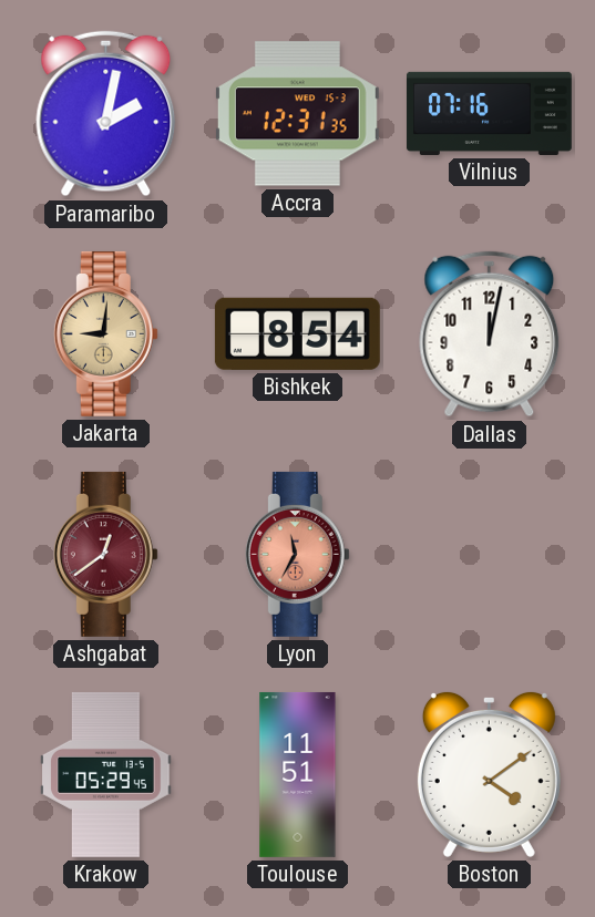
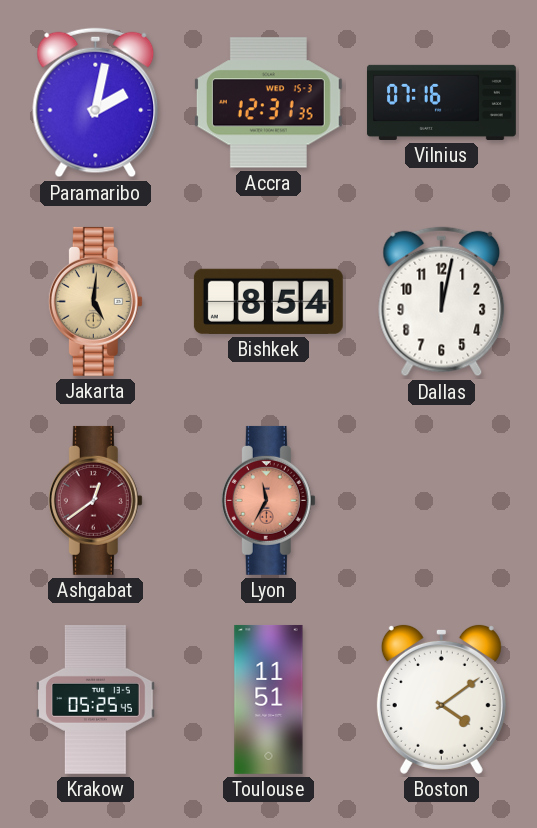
Jakarta: 9:01 -> 5:01
Krakow: 05:29 -> 05:25
